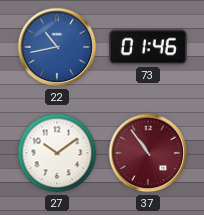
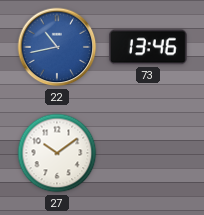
73: 01:46 -> 13:46
37: 10:54 -> none
